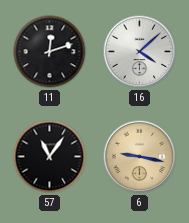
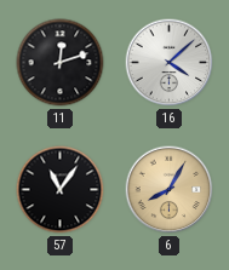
6: 9:17 -> 8:05
